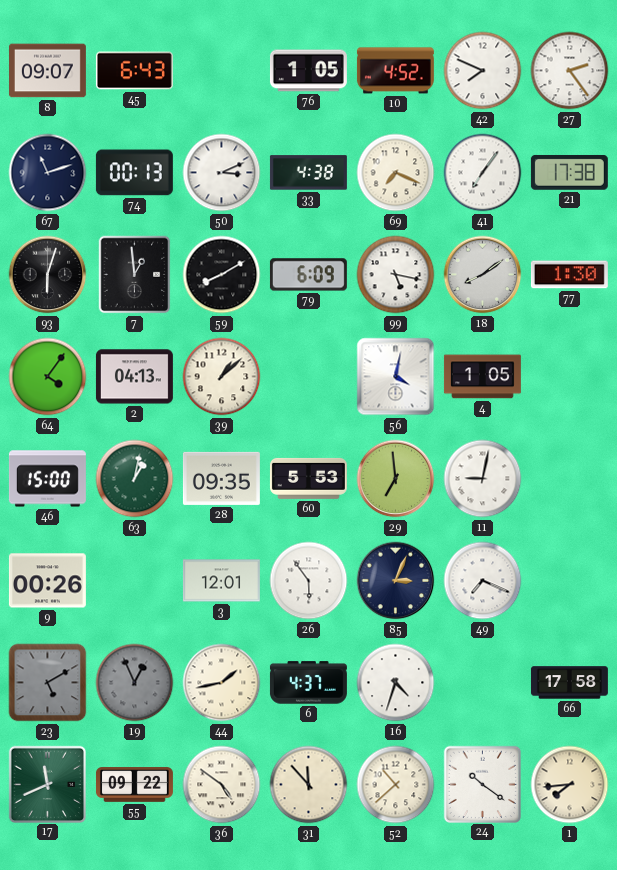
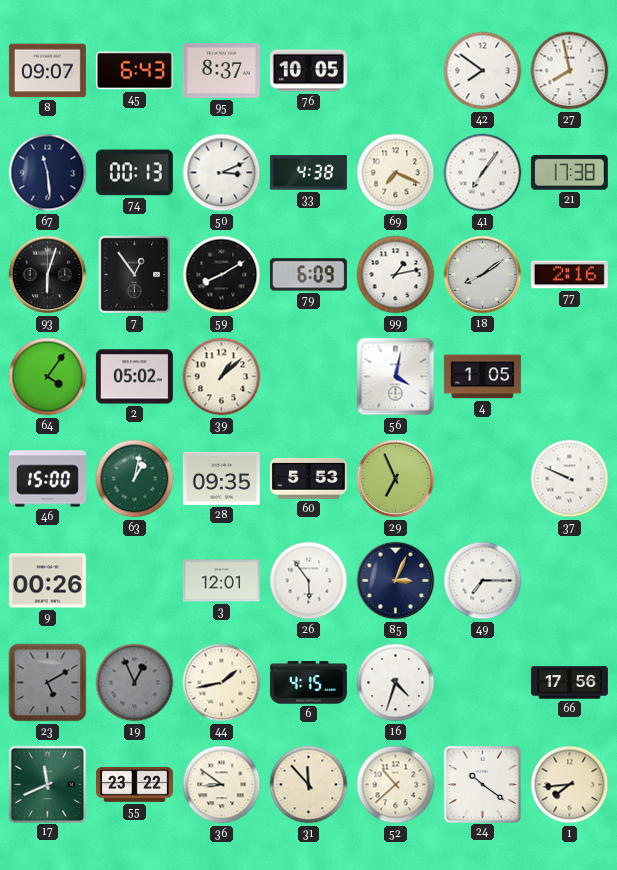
95: none -> 8:37
76: 1:05 -> 10:05
10: 4:52 -> none
42: 7:49 -> 7:51
27: 2:24 -> 7:58
67: 11:12 -> 11:29
7: 12:59 -> 12:54
99: 5:17 -> 1:13
77: 1:30 -> 2:16
2: 04:13 -> 05:02
29: 6:59 -> 6:56
11: 9:02 -> none
37: none -> 9:49
49: 7:19 -> 7:15
6: 4:37 -> 4:15
66: 17:58 -> 17:56
55: 09:22 -> 23:22
36: 4:51 -> 8:51
